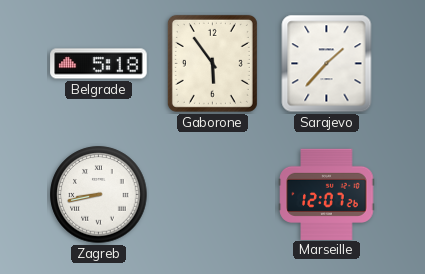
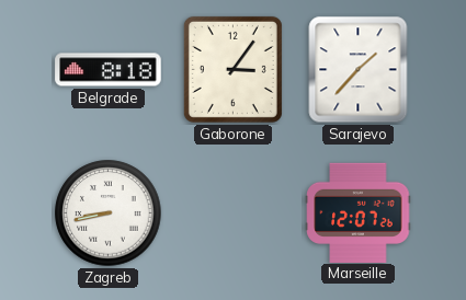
Belgrade: 5:18 -> 8:18
Gaborone: 5:54 -> 3:06
